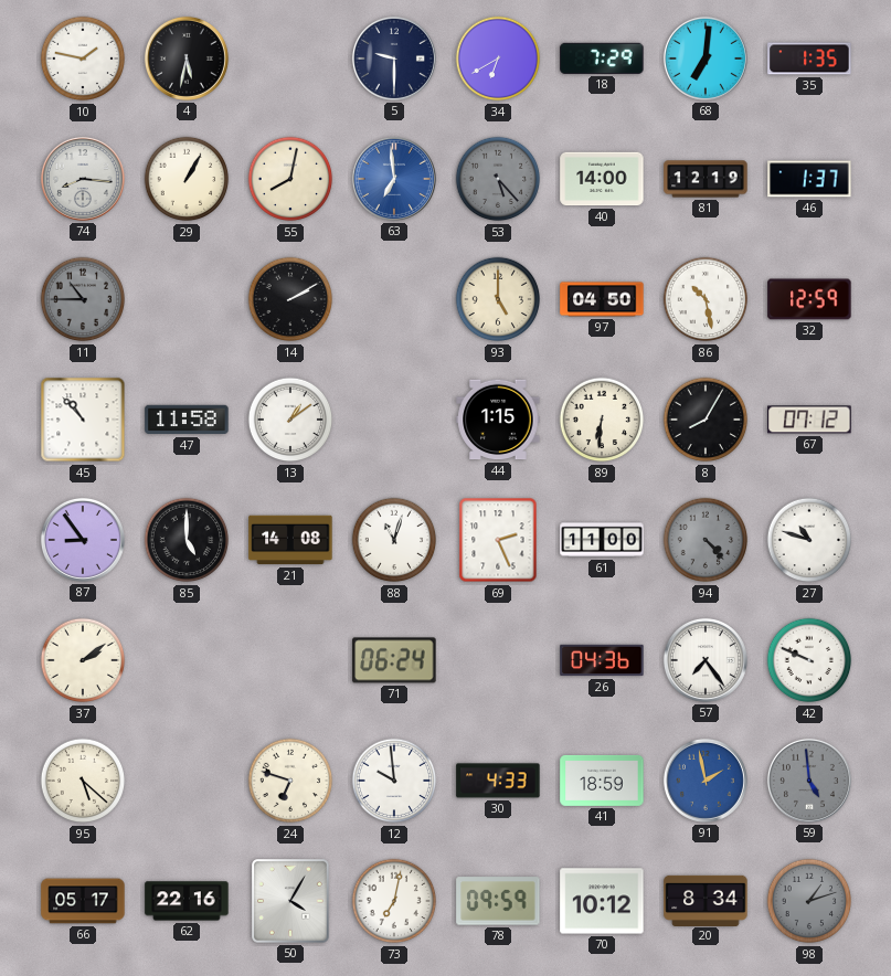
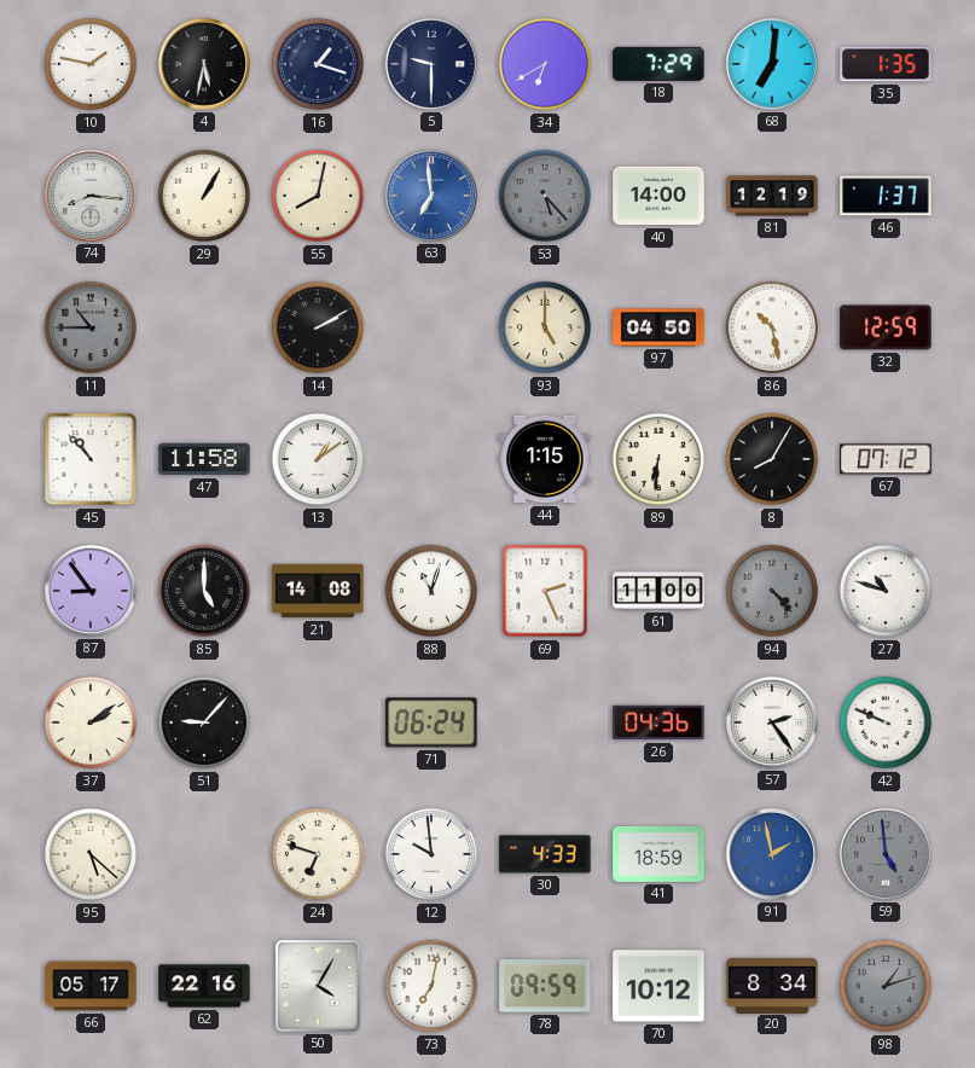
16: none -> 1:18
51: none -> 9:07
57: 7:24 -> 2:24
